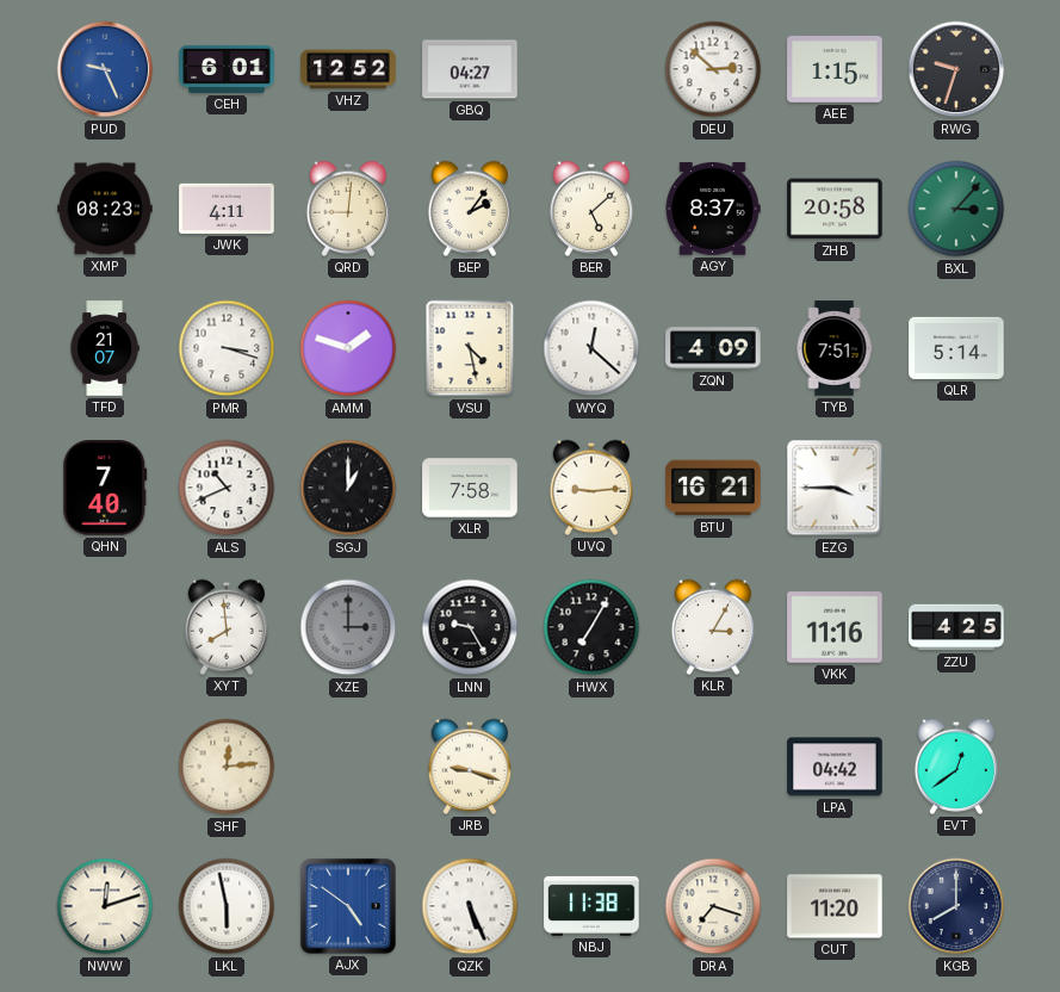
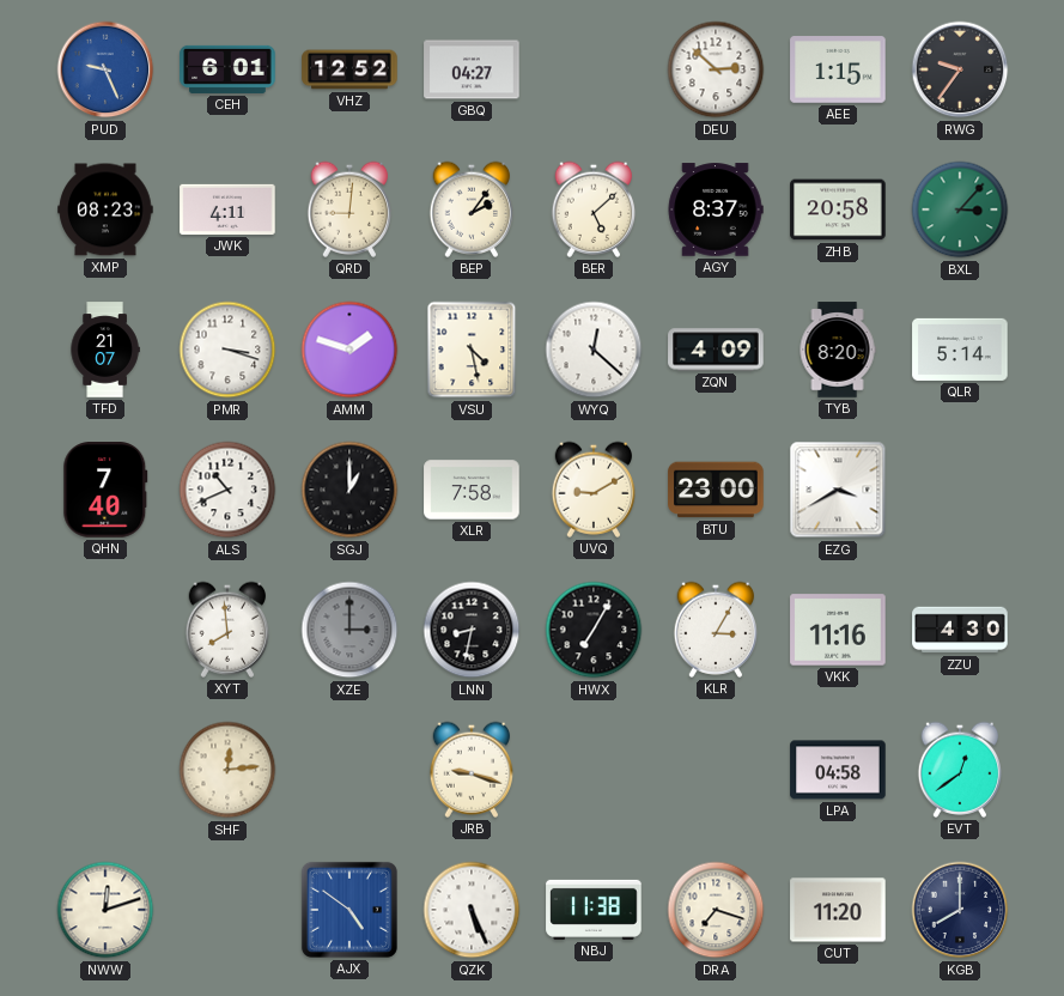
RWG: 9:33 -> 9:36
TYB: 7:51 -> 8:20
UVQ: 9:14 -> 9:10
BTU: 16:21 -> 23:00
EZG: 3:45 -> 3:40
LNN: 9:25 -> 8:32
ZZU: 4:25 -> 4:30
LPA: 04:42 -> 04:58
LKL: 5:58 -> none
